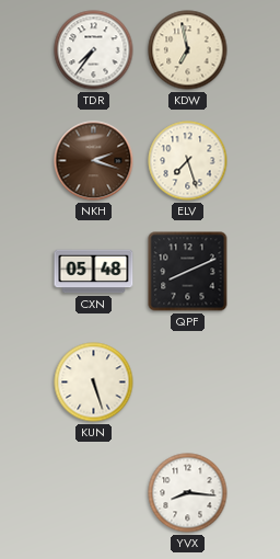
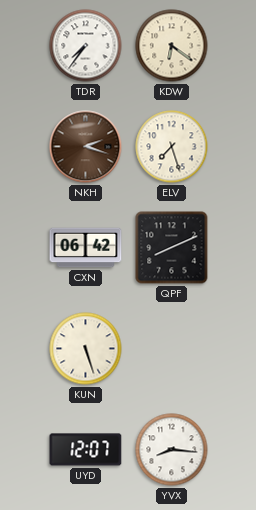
KDW: 6:58 -> 6:21
CXN: 05:48 -> 06:42
UYD: none -> 12:07
